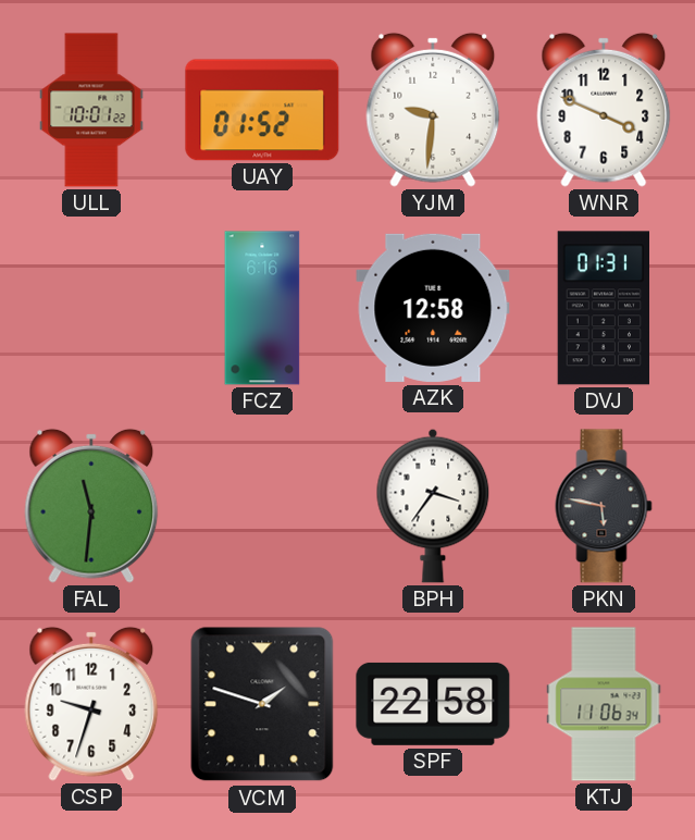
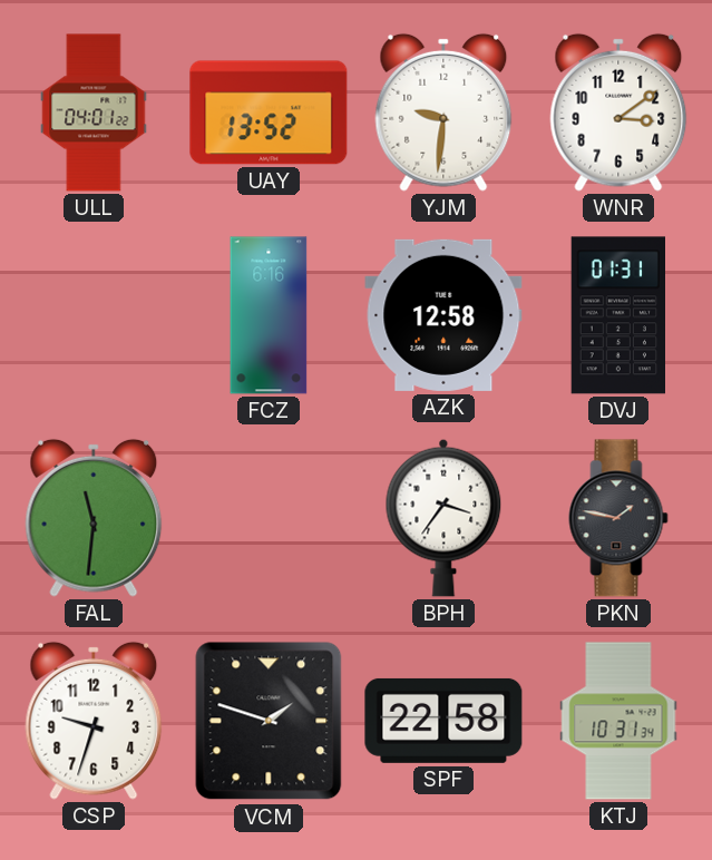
ULL: 10:01 -> 04:01
UAY: 01:52 -> 13:52
WNR: 3:49 -> 3:09
PKN: 5:47 -> 1:47
KTJ: 11:06 -> 10:31
